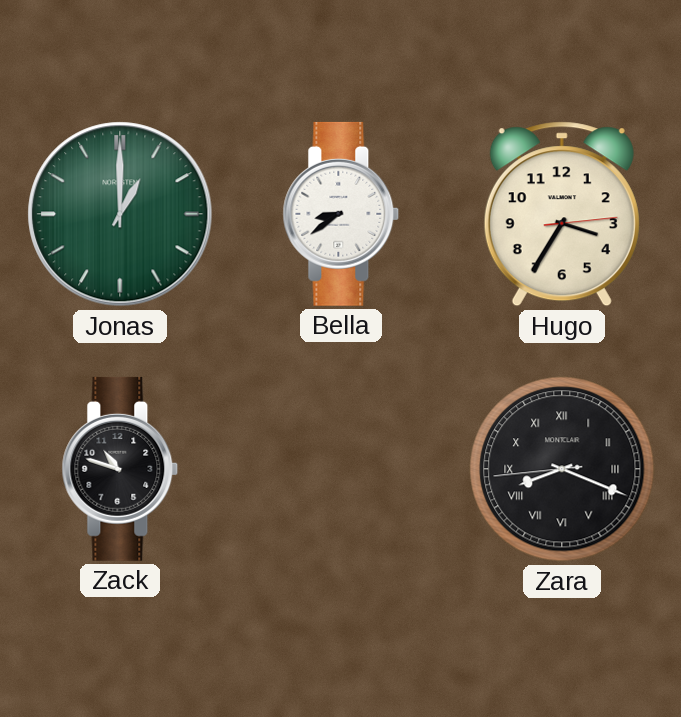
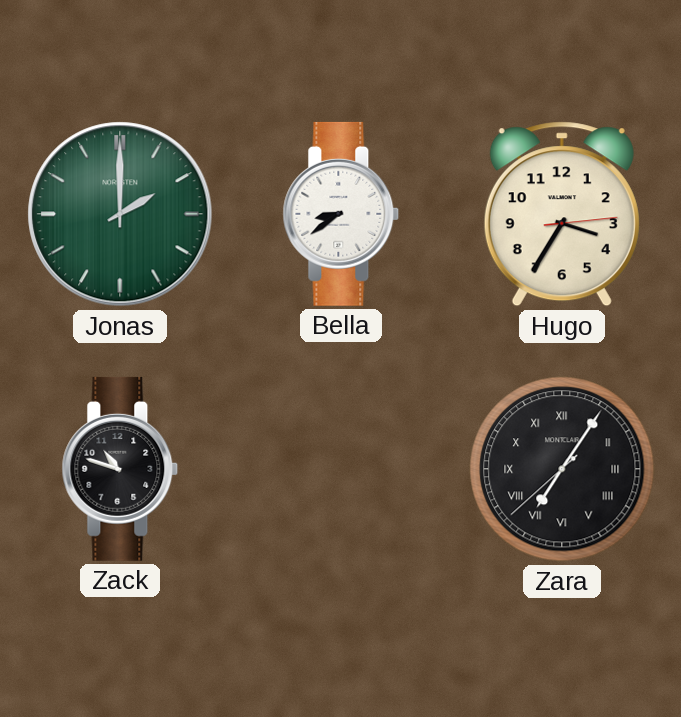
Jonas: 1:00 -> 2:00
Zara: 8:18 -> 7:05
